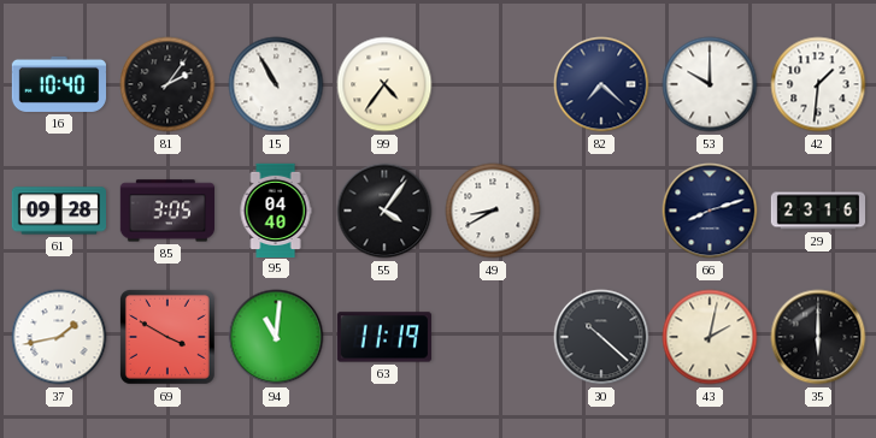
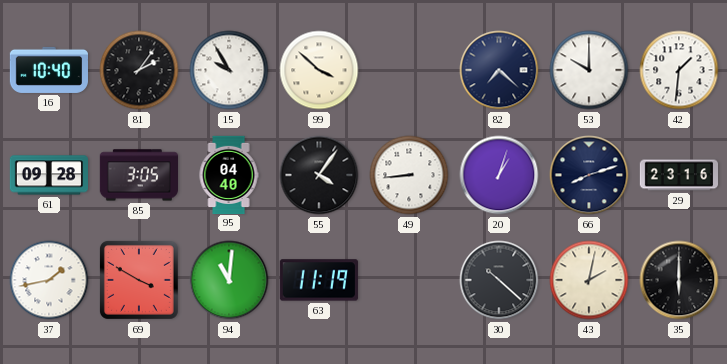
15: 10:55 -> 9:55
99: 4:36 -> 3:52
49: 8:40 -> 8:44
20: none -> 1:03
